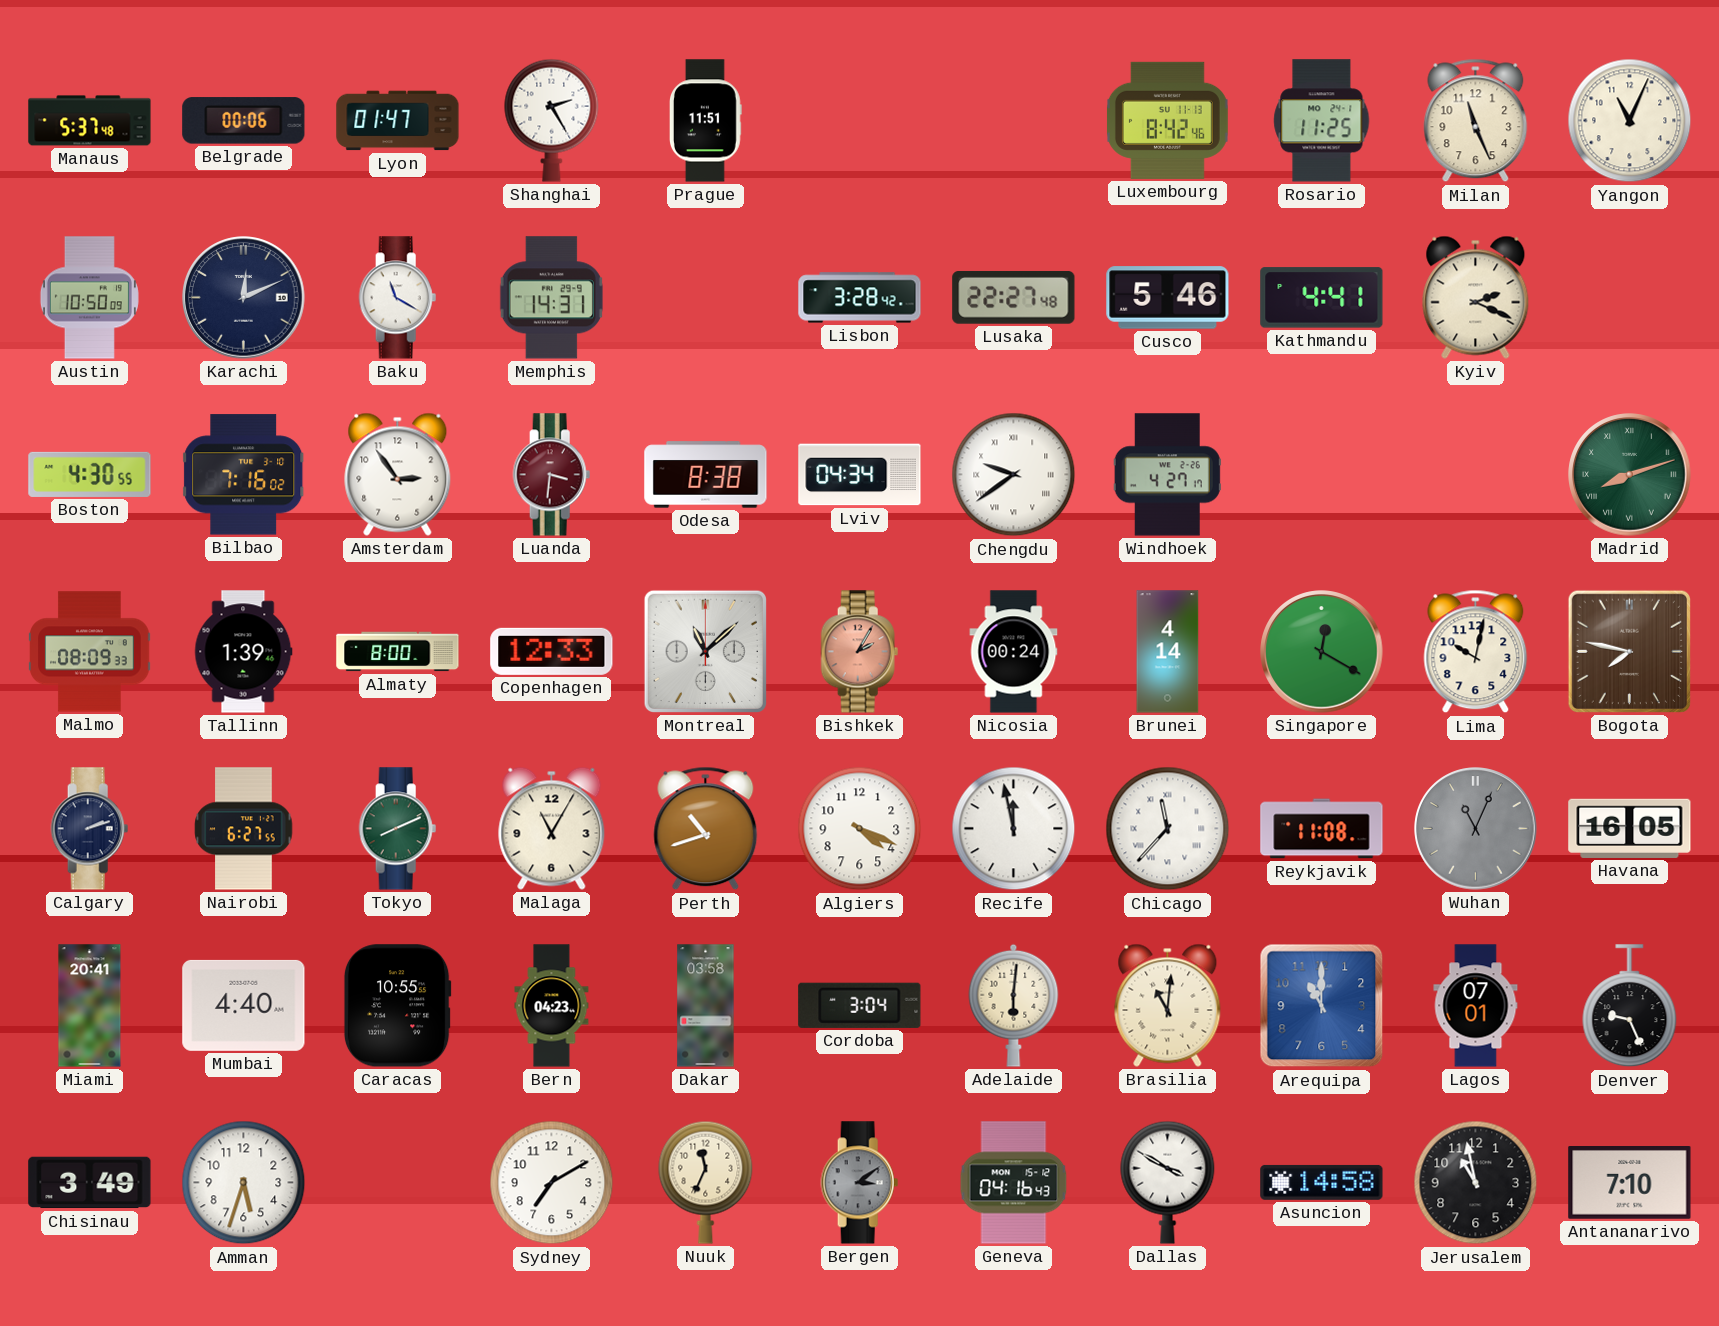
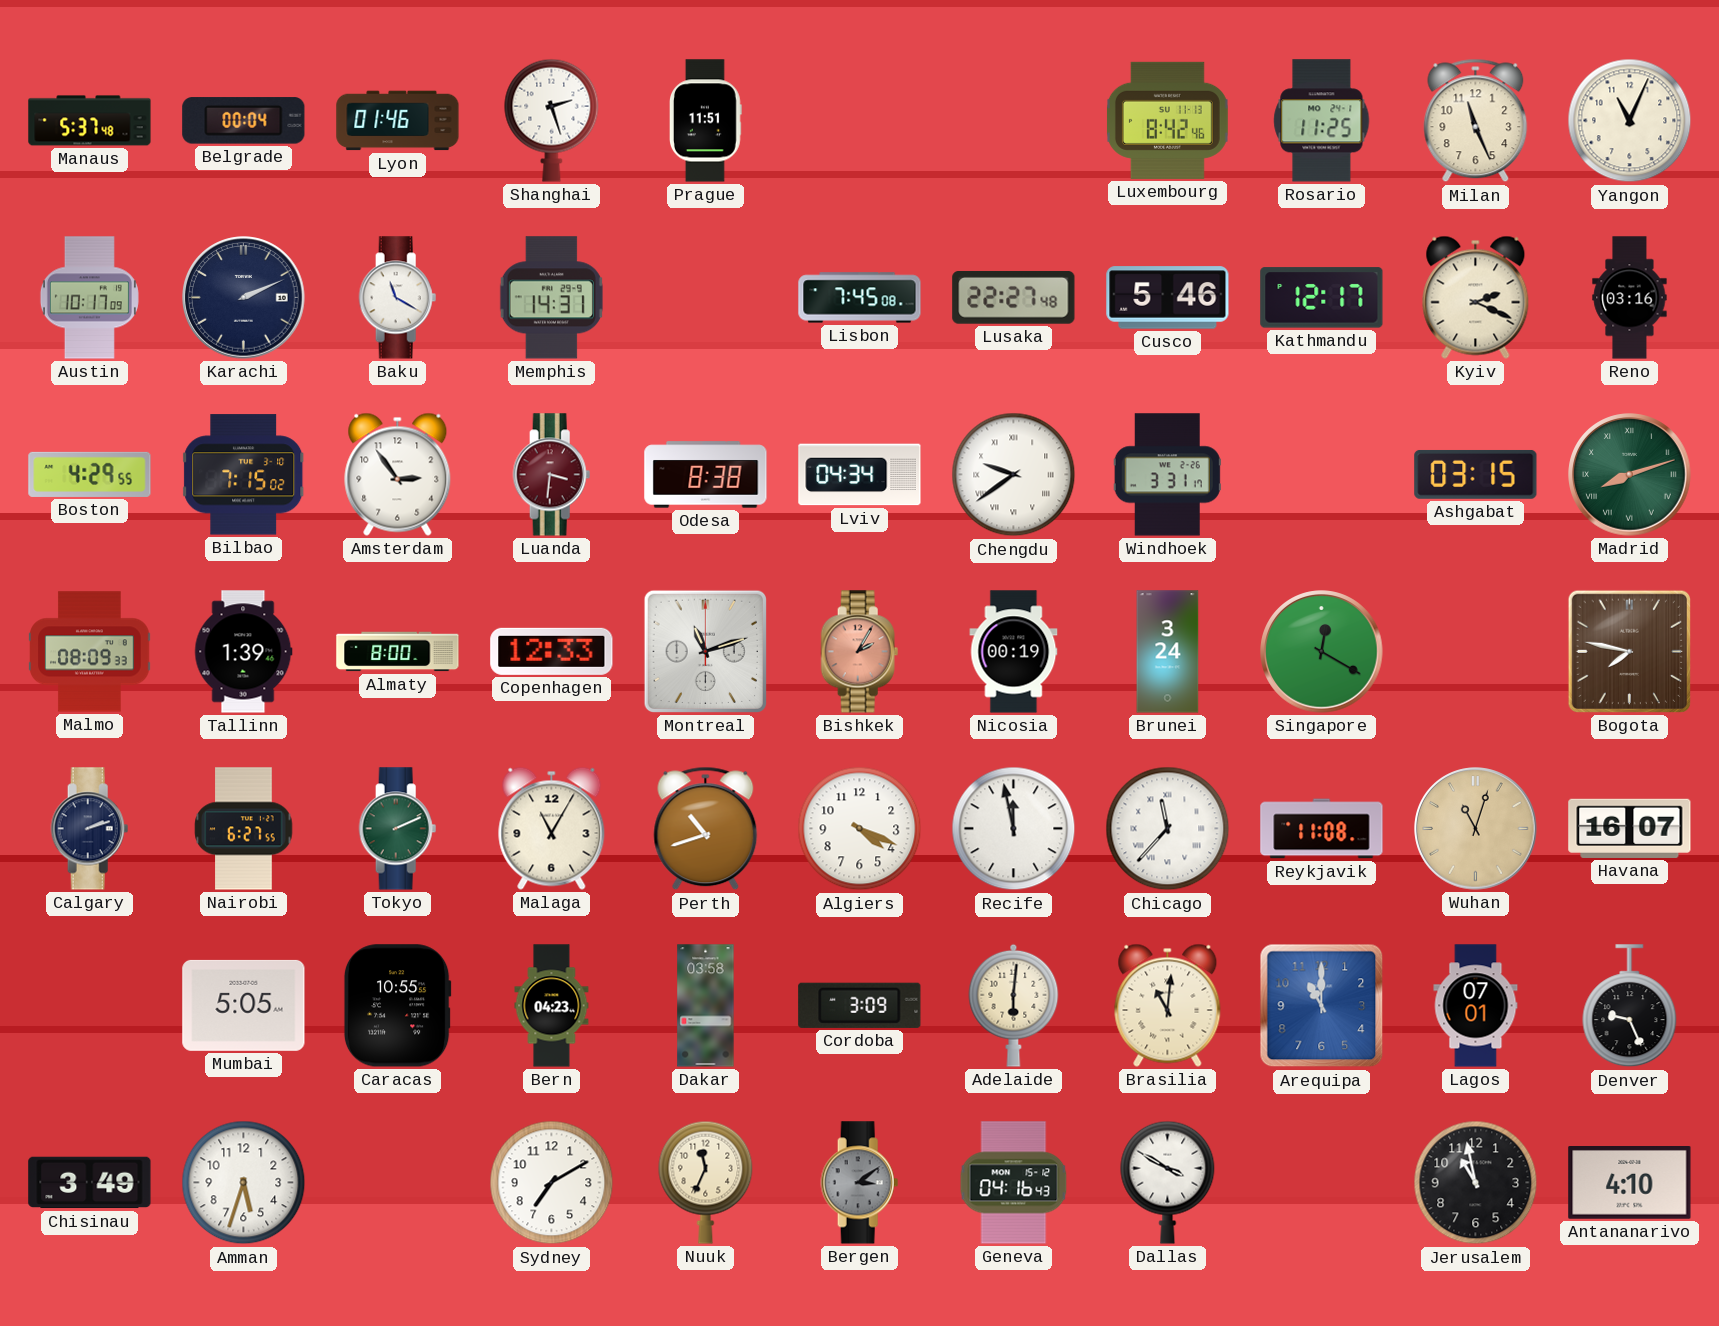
Belgrade: 00:06 -> 00:04
Lyon: 01:47 -> 01:46
Shanghai: 2:25 -> 2:27
Austin: 10:50 -> 10:17
Karachi: 12:11 -> 2:11
Lisbon: 3:28 -> 7:45
Kathmandu: 4:41 -> 12:17
Reno: none -> 03:16
Boston: 4:30 -> 4:29
Bilbao: 7:16 -> 7:15
Windhoek: 4:27 -> 3:31
Ashgabat: none -> 03:15
Montreal: 11:08 -> 11:12
Nicosia: 00:24 -> 00:19
Brunei: 4:14 -> 3:24
Lima: 10:02 -> none
Tokyo: 8:11 -> 2:11
Wuhan: 11:04 -> 11:03
Wuhan dial: grey -> champagne
Havana: 16:05 -> 16:07
Miami: 20:41 -> none
Mumbai: 4:40 -> 5:05
Cordoba: 3:04 -> 3:09
Asuncion: 14:58 -> none
Antananarivo: 7:10 -> 4:10
